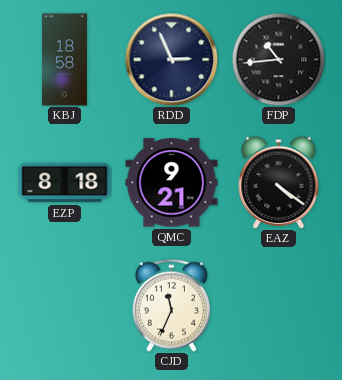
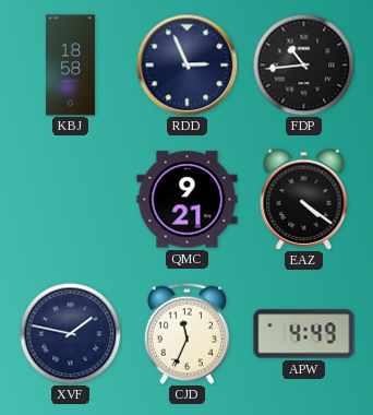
EZP: 8:18 -> none
XVF: none -> 1:47
APW: none -> 4:49
